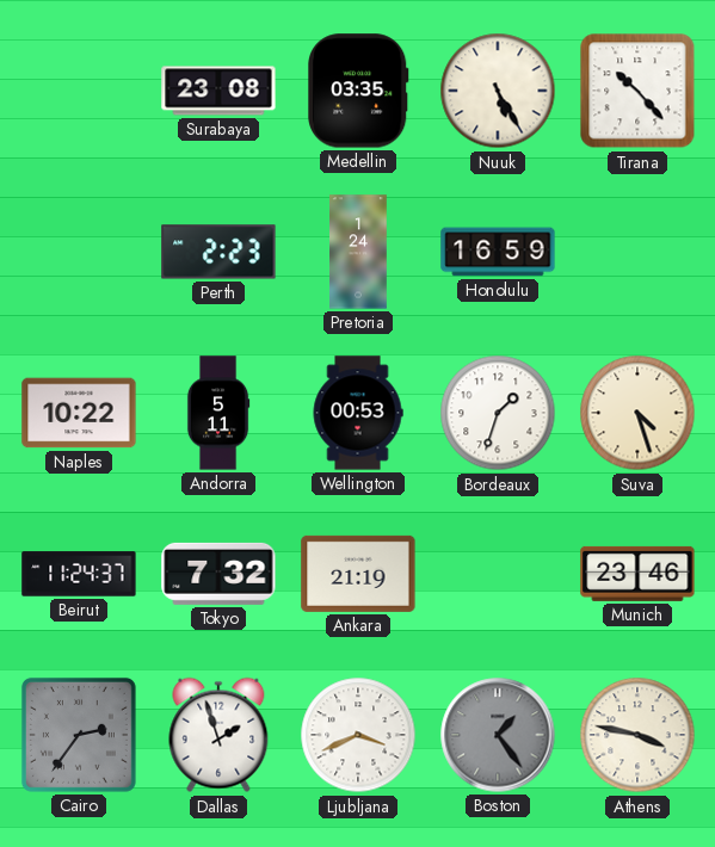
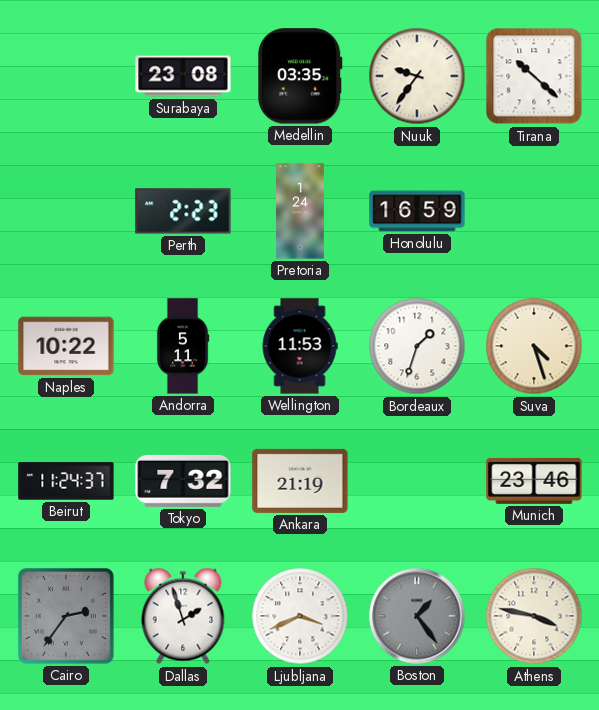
Nuuk: 5:25 -> 9:36
Tirana: 10:23 -> 10:22
Wellington: 00:53 -> 11:53
